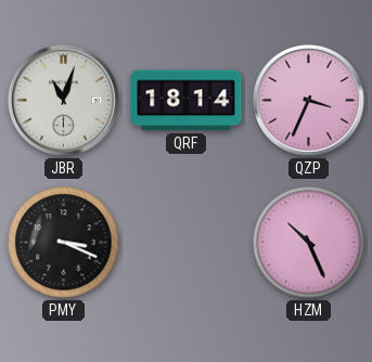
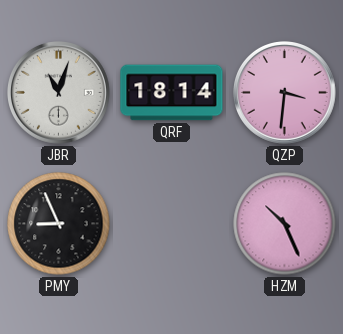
QZP: 3:34 -> 3:31
PMY: 3:19 -> 8:56
